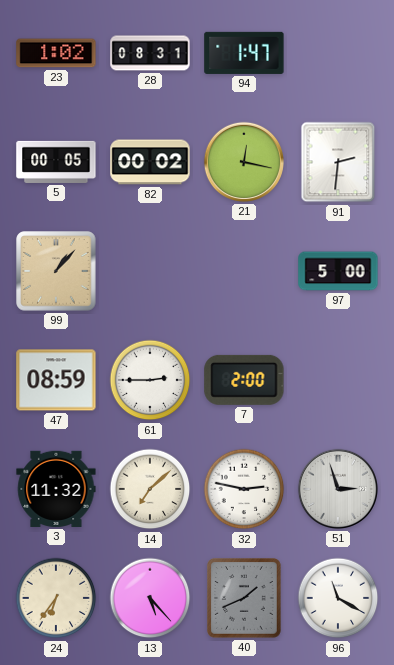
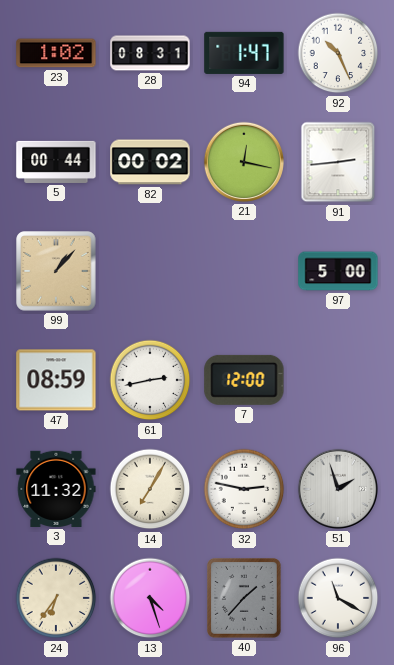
92: none -> 10:26
5: 00:05 -> 00:44
91: 2:31 -> 2:44
61: 2:45 -> 2:43
7: 2:00 -> 12:00
14: 7:08 -> 7:05
51: 2:57 -> 1:57
13: 5:23 -> 4:27
40: 1:41 -> 1:37
